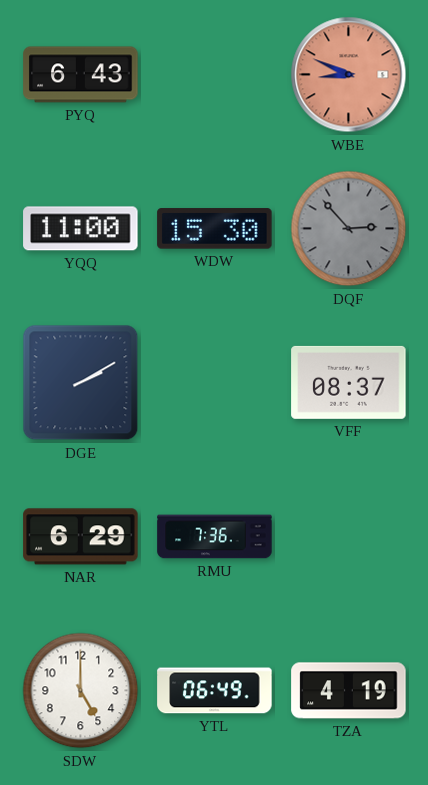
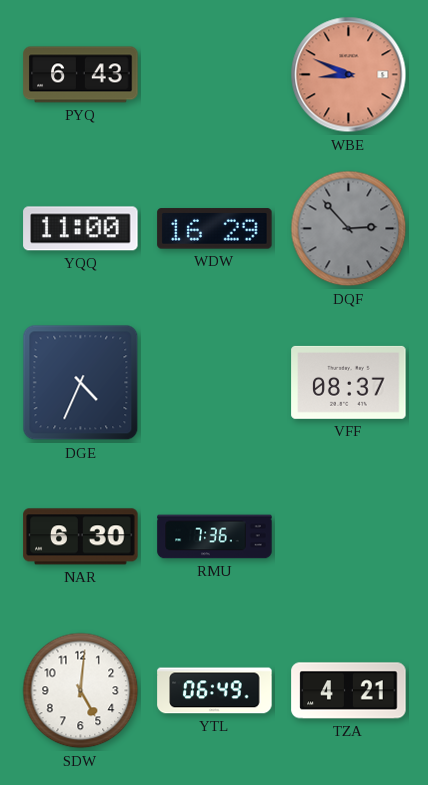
WDW: 15:30 -> 16:29
DGE: 2:10 -> 4:34
NAR: 6:29 -> 6:30
SDW: 5:00 -> 5:01
TZA: 4:19 -> 4:21
